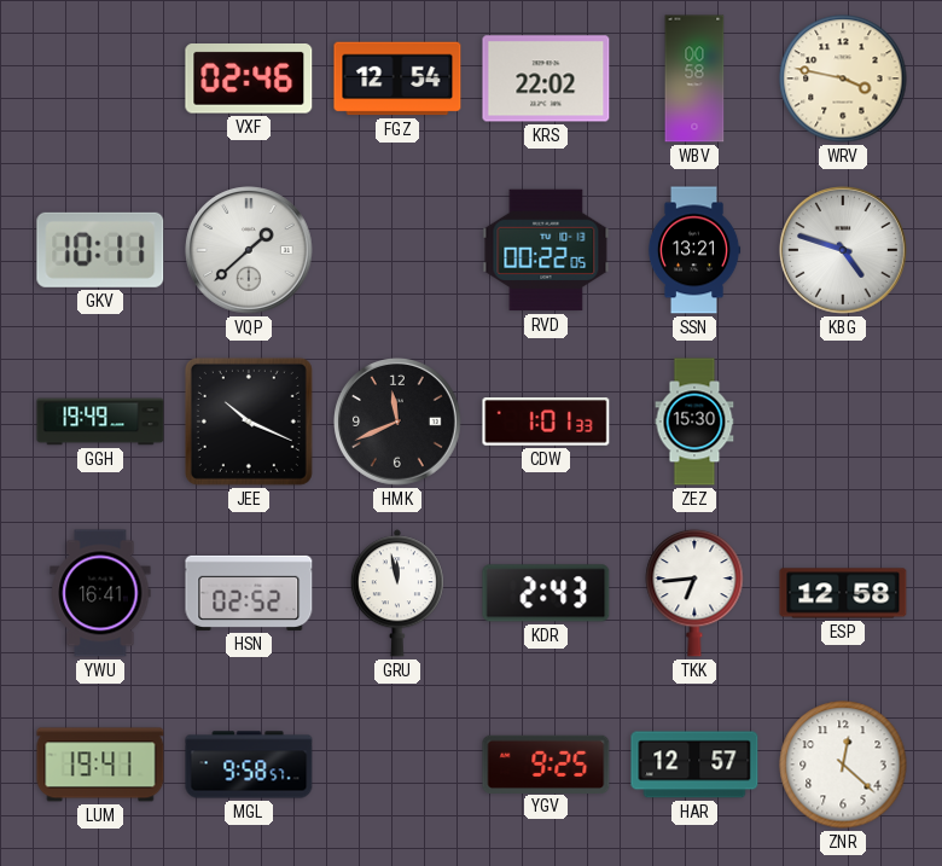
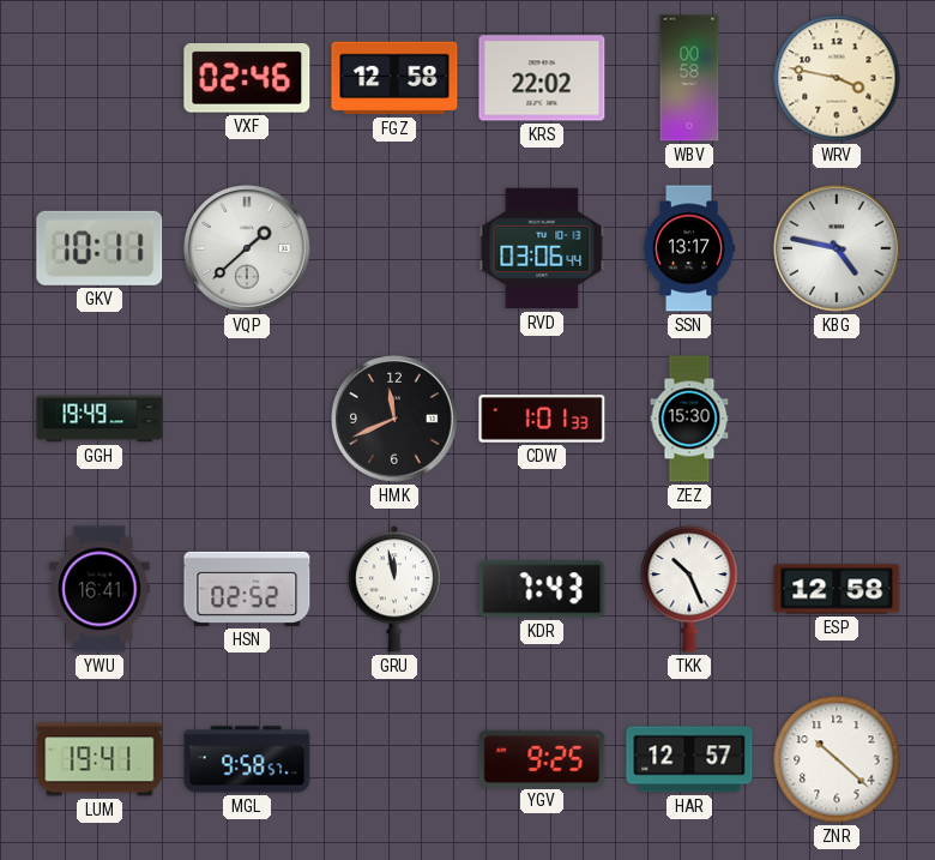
FGZ: 12:54 -> 12:58
RVD: 00:22 -> 03:06
SSN: 13:21 -> 13:17
KBG: 4:48 -> 4:47
JEE: 10:19 -> none
KDR: 2:43 -> 7:43
TKK: 6:44 -> 10:26
ZNR: 12:22 -> 10:22
